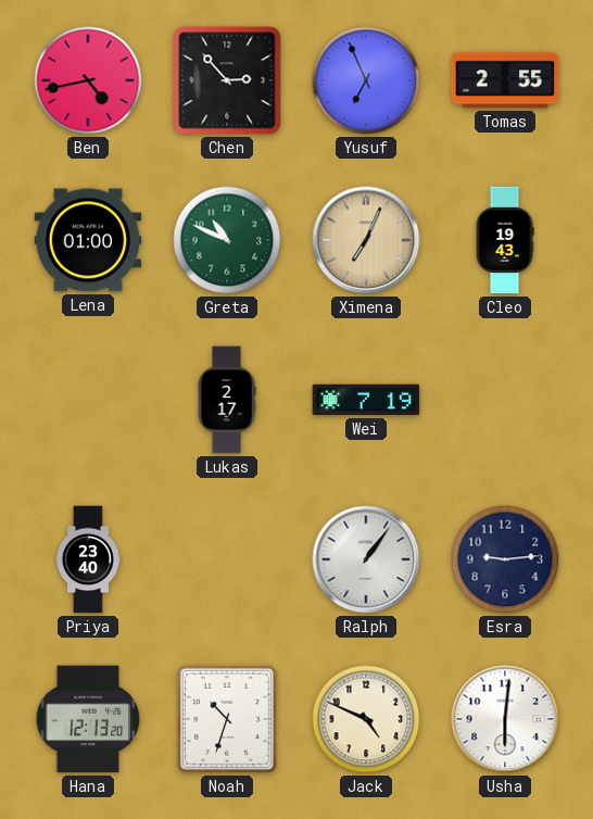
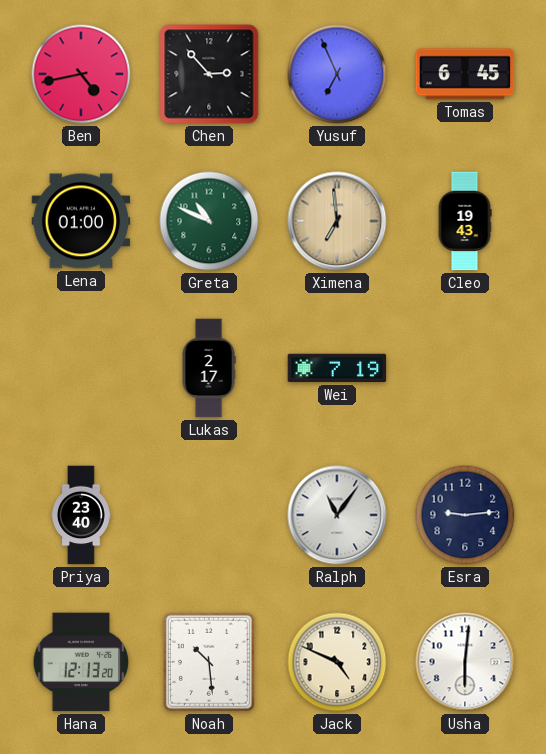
Tomas: 2:55 -> 6:45
Ximena: 7:04 -> 6:59
Ralph: 1:06 -> 11:06
Noah: 10:33 -> 10:29
